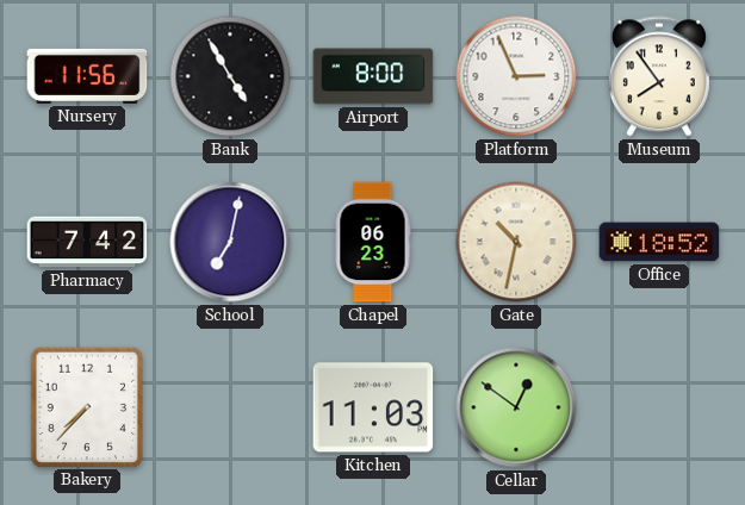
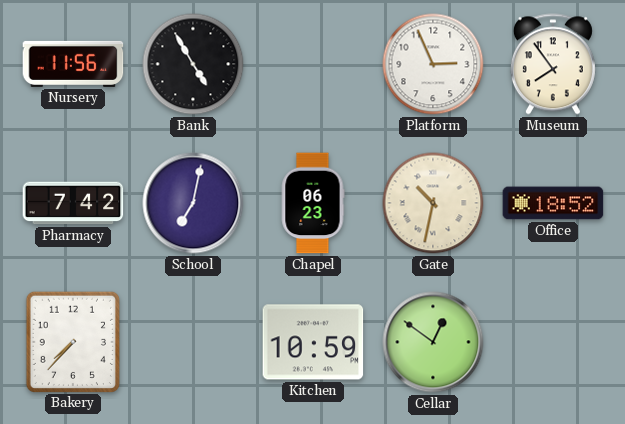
Airport: 8:00 -> none
Kitchen: 11:03 -> 10:59
